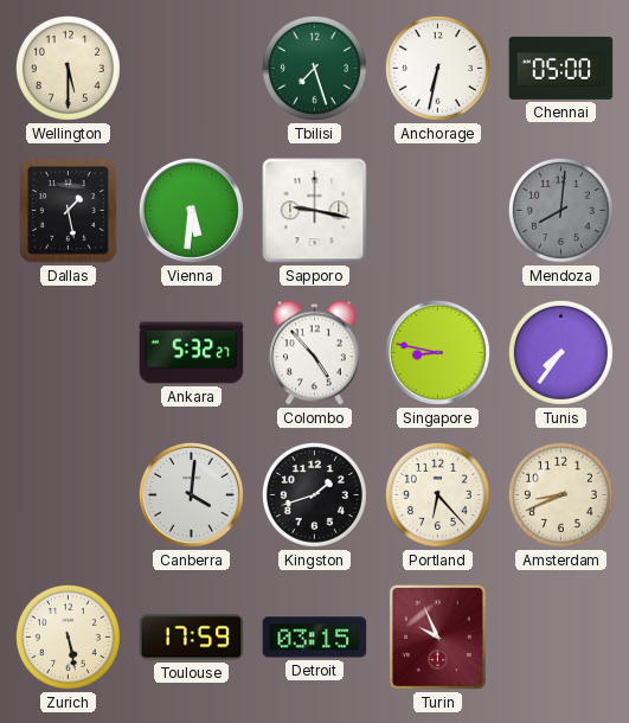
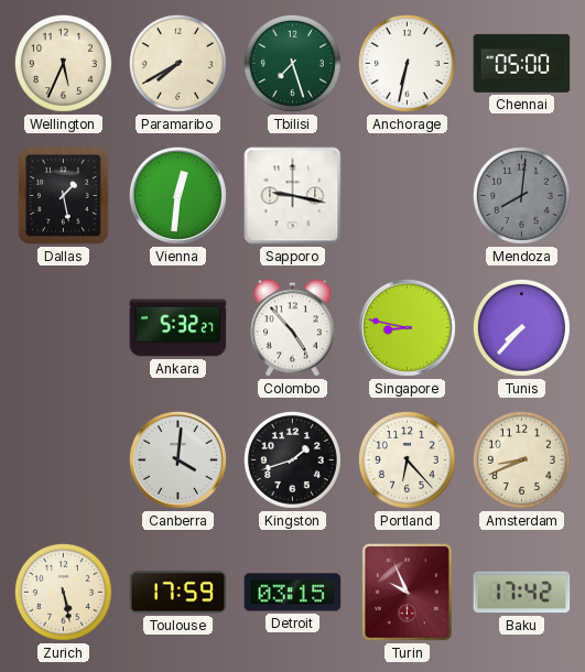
Wellington: 5:30 -> 5:34
Paramaribo: none -> 7:40
Vienna: 5:31 -> 12:31
Tunis: 7:36 -> 7:37
Baku: none -> 17:42
